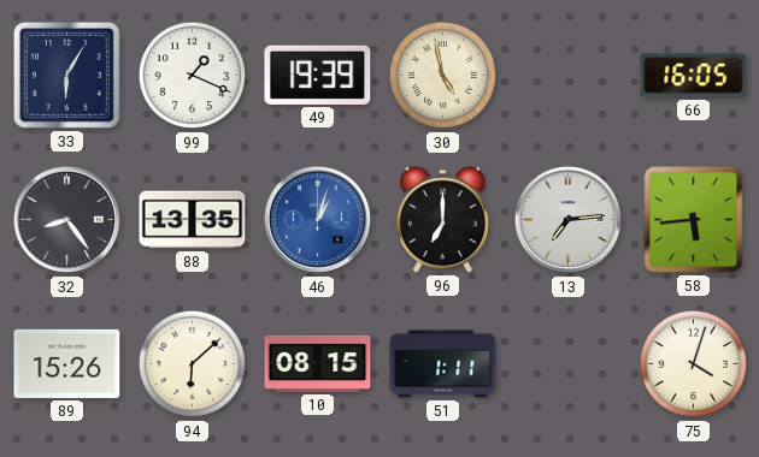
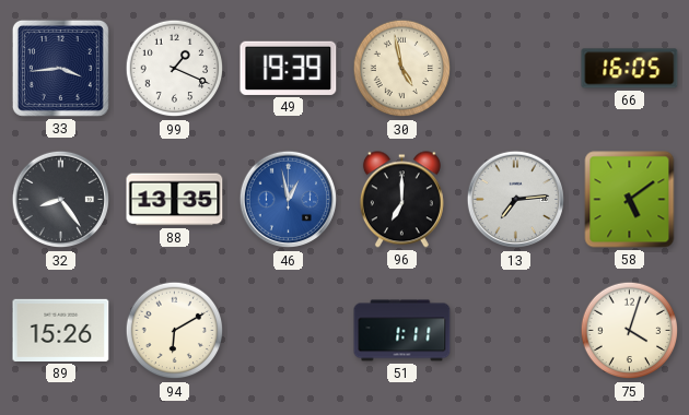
33: 6:05 -> 3:44
46: 1:03 -> 12:58
58: 5:44 -> 5:09
94: 6:08 -> 6:10
10: 08:15 -> none
